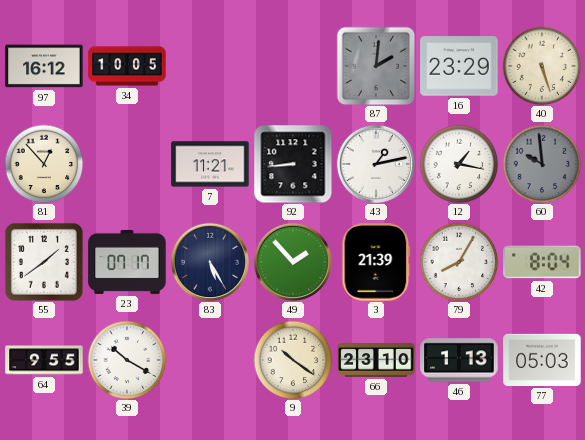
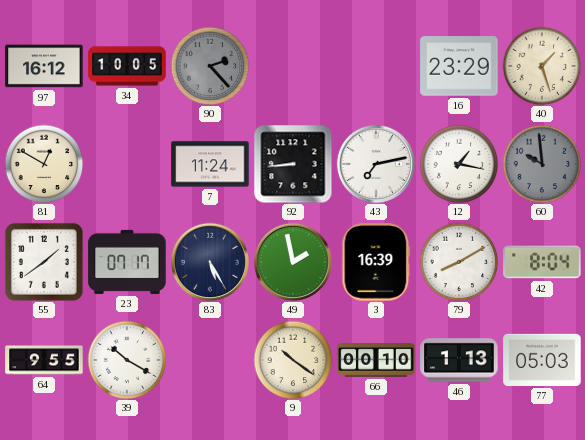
90: none -> 2:23
87: 2:01 -> none
40: 5:27 -> 1:27
81: 12:53 -> 12:50
7: 11:21 -> 11:24
43: 1:13 -> 7:13
49: 1:53 -> 1:58
3: 21:39 -> 16:39
79: 8:05 -> 8:10
66: 23:10 -> 00:10
